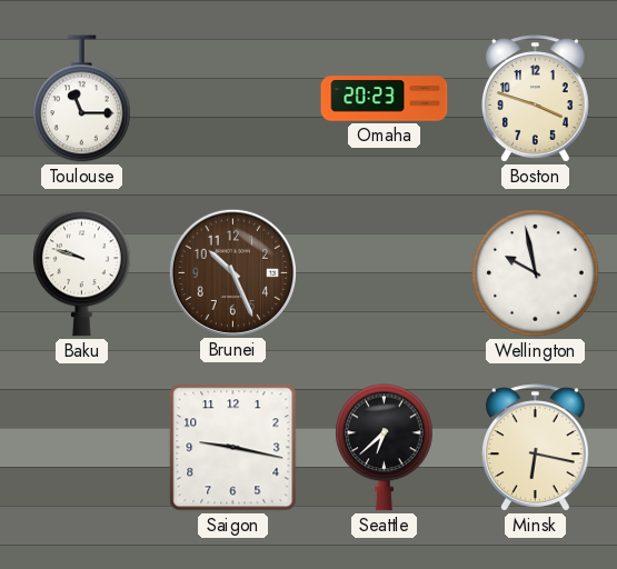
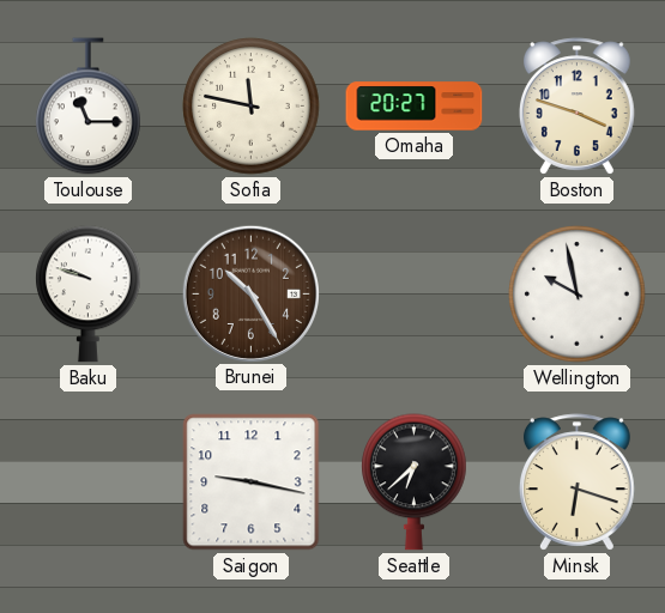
Sofia: none -> 11:47
Omaha: 20:23 -> 20:27
Brunei: 10:26 -> 10:25
Minsk: 6:17 -> 6:18
